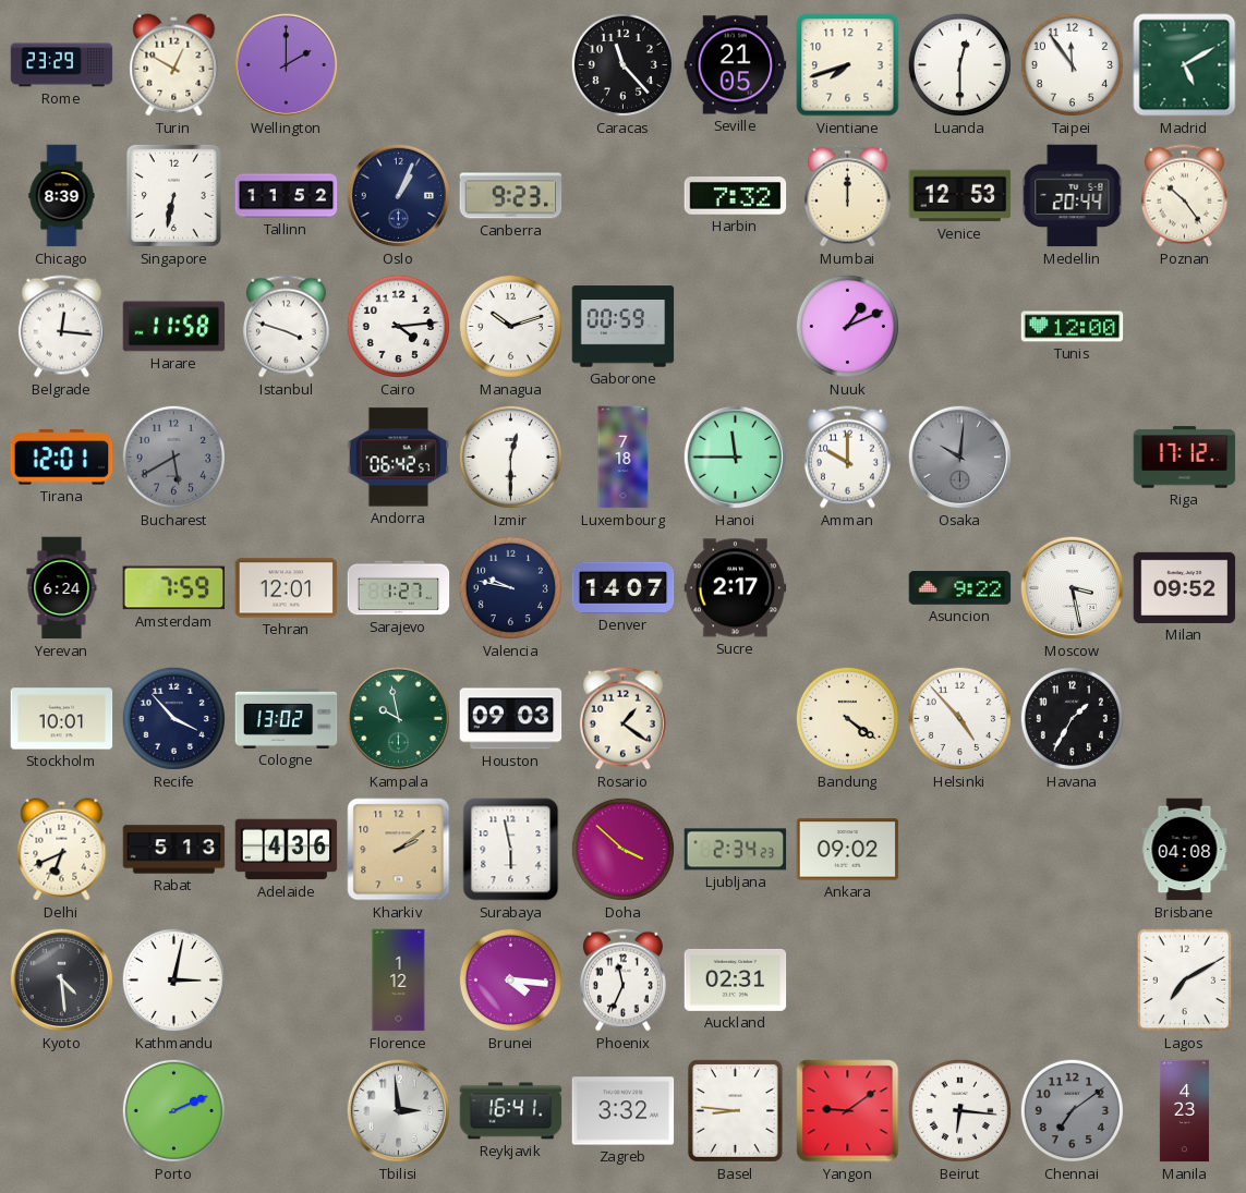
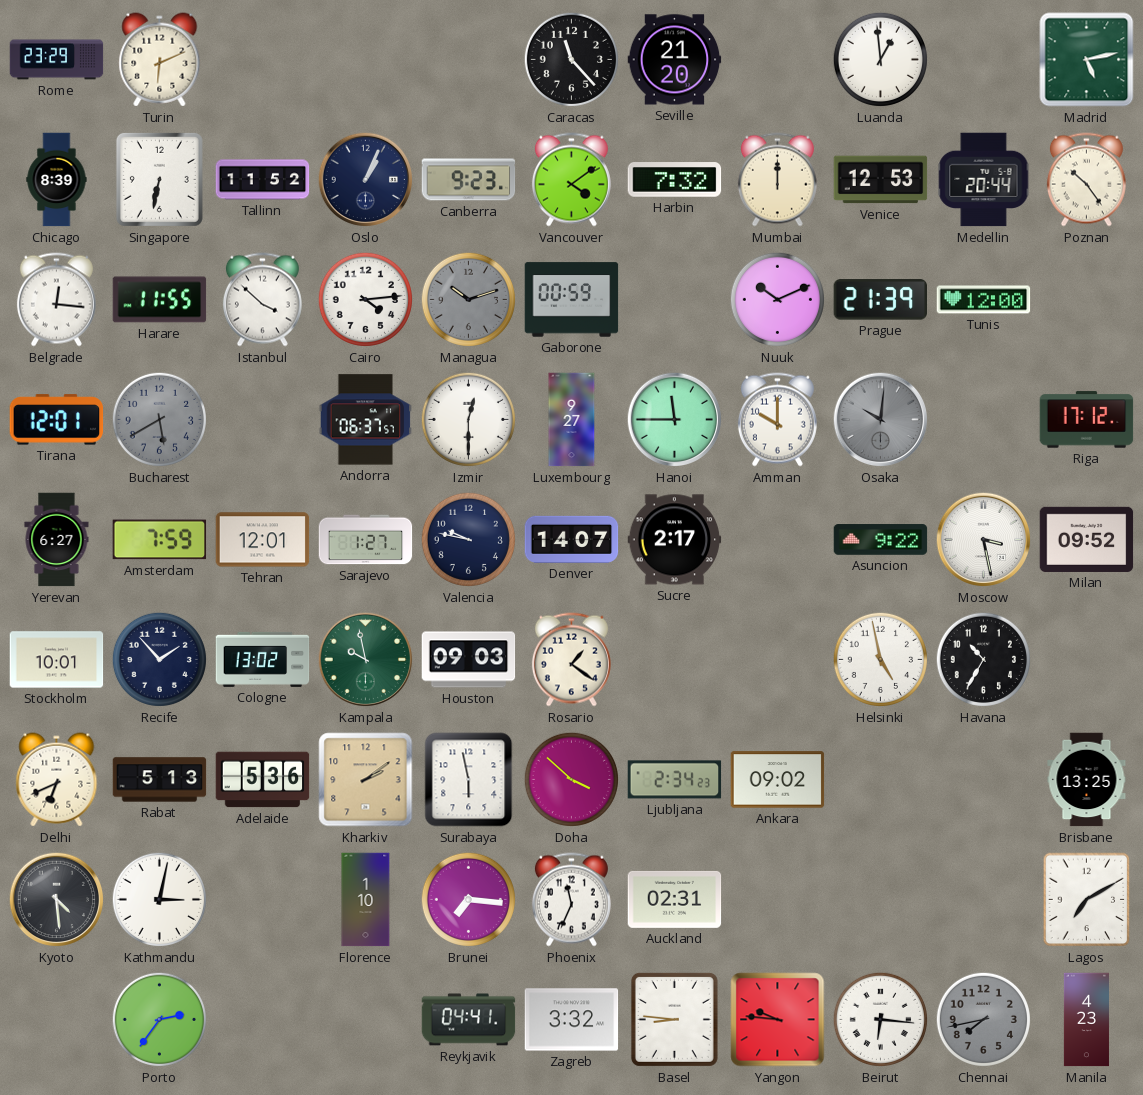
Turin: 12:50 -> 6:11
Wellington: 2:00 -> none
Seville: 21:05 -> 21:20
Vientiane: 7:42 -> none
Luanda: 12:30 -> 12:59
Taipei: 11:54 -> none
Madrid: 5:10 -> 5:13
Vancouver: none -> 4:09
Harare: 11:58 -> 11:55
Istanbul: 3:48 -> 3:52
Managua dial: white -> grey
Nuuk: 1:11 -> 10:11
Prague: none -> 21:39
Andorra: 06:42 -> 06:37
Luxembourg: 7:18 -> 9:27
Yerevan: 6:24 -> 6:27
Recife: 3:53 -> 1:53
Bandung: 4:21 -> none
Helsinki: 4:53 -> 4:58
Havana: 1:35 -> 10:35
Adelaide: 4:36 -> 5:36
Brisbane: 04:08 -> 13:25
Florence: 1:12 -> 1:10
Brunei: 4:16 -> 7:16
Porto: 2:11 -> 2:36
Tbilisi: 2:59 -> none
Reykjavik: 16:41 -> 04:41
Yangon: 9:09 -> 9:46
Chennai: 7:09 -> 7:43
